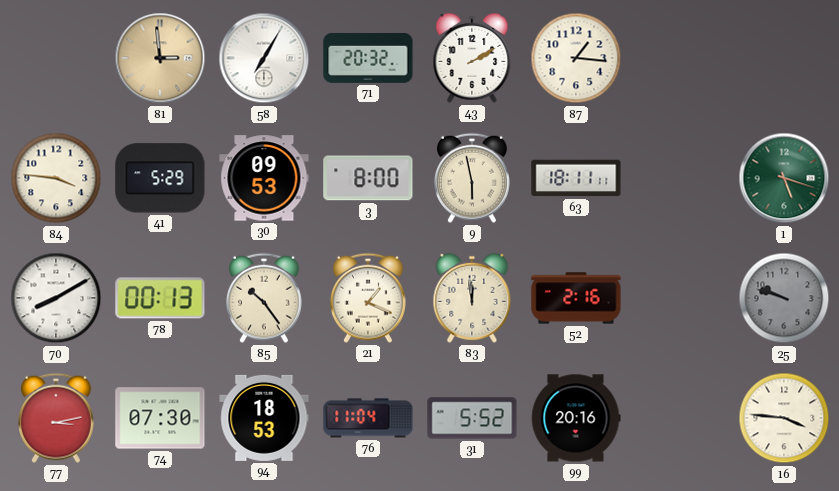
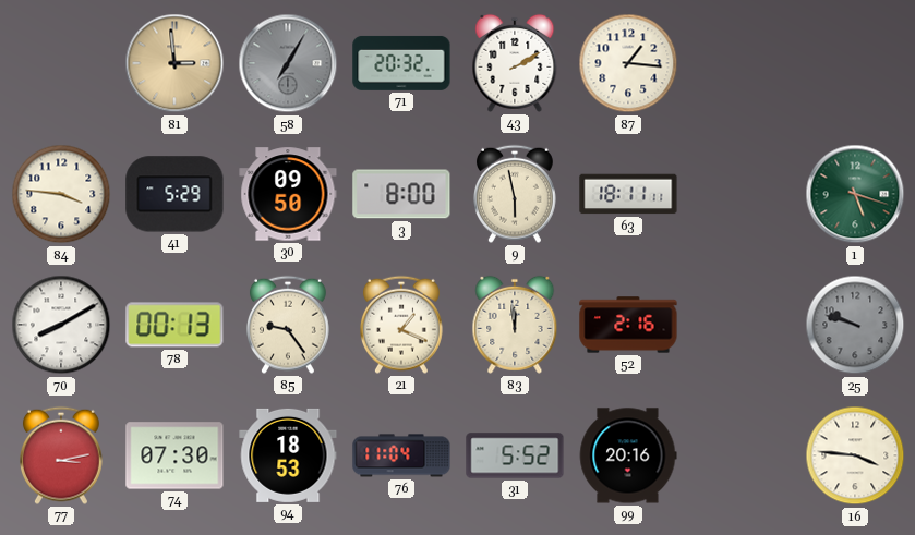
58 dial: white -> grey
30: 09:53 -> 09:50
85: 10:24 -> 9:24
